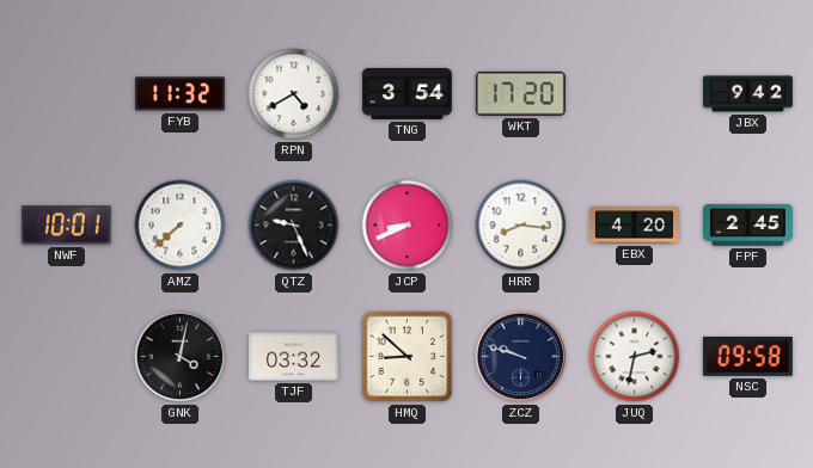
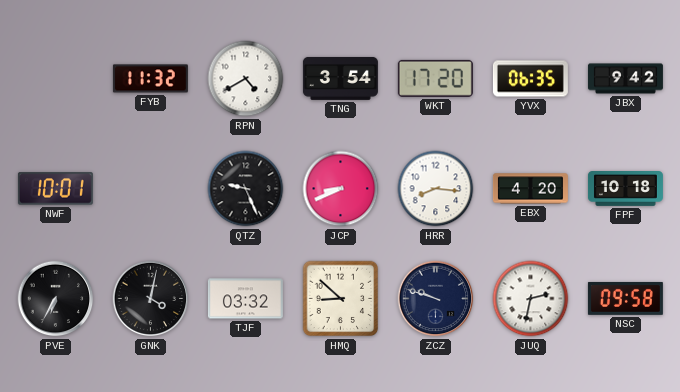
YVX: none -> 06:35
AMZ: 7:38 -> none
FPF: 2:45 -> 10:18
PVE: none -> 6:35
